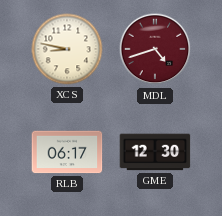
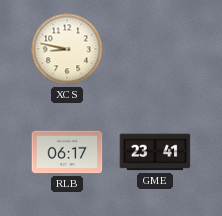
MDL: 4:42 -> none
GME: 12:30 -> 23:41
